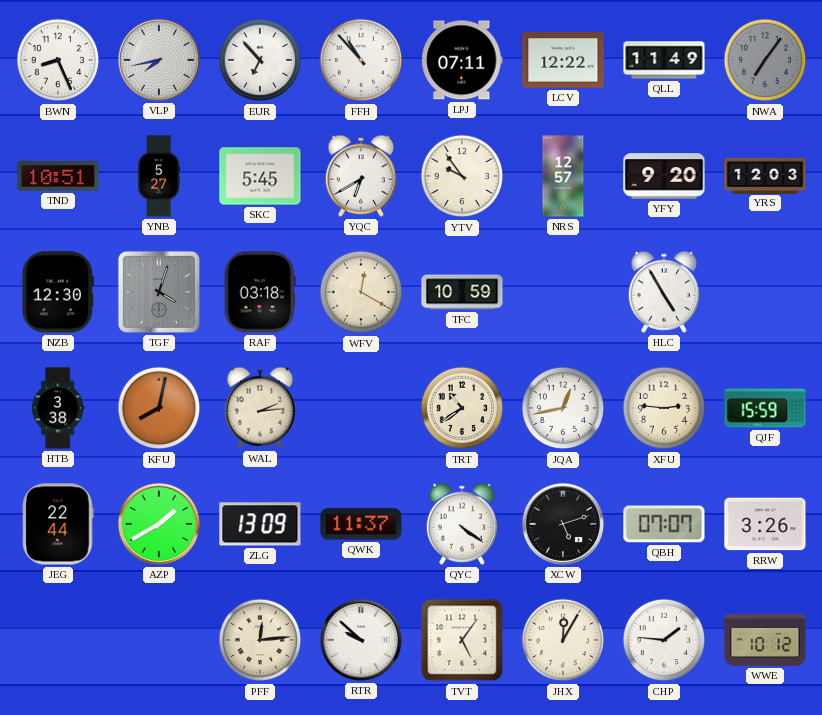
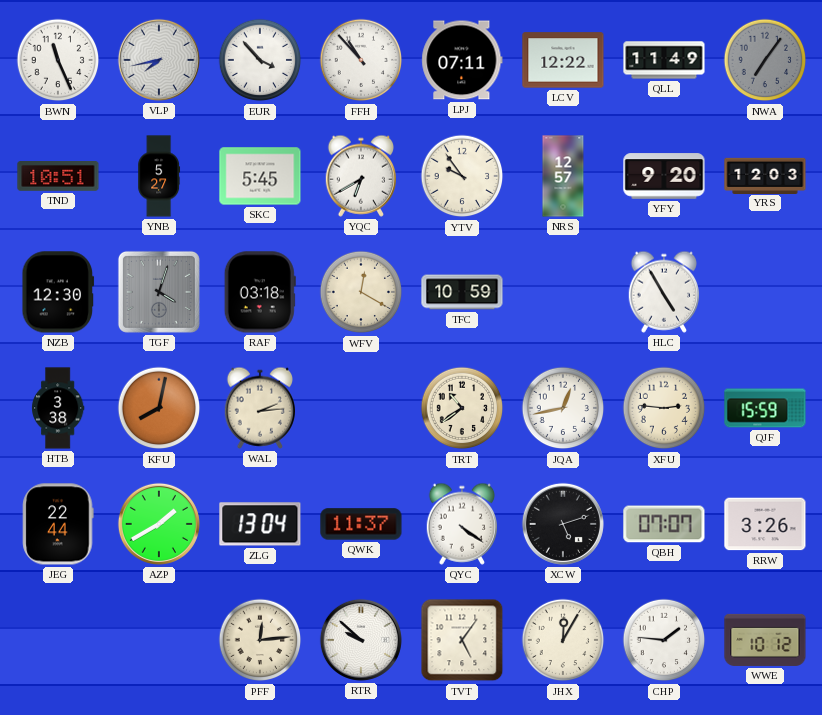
BWN: 8:26 -> 11:26
EUR: 6:53 -> 3:53
ZLG: 13:09 -> 13:04
